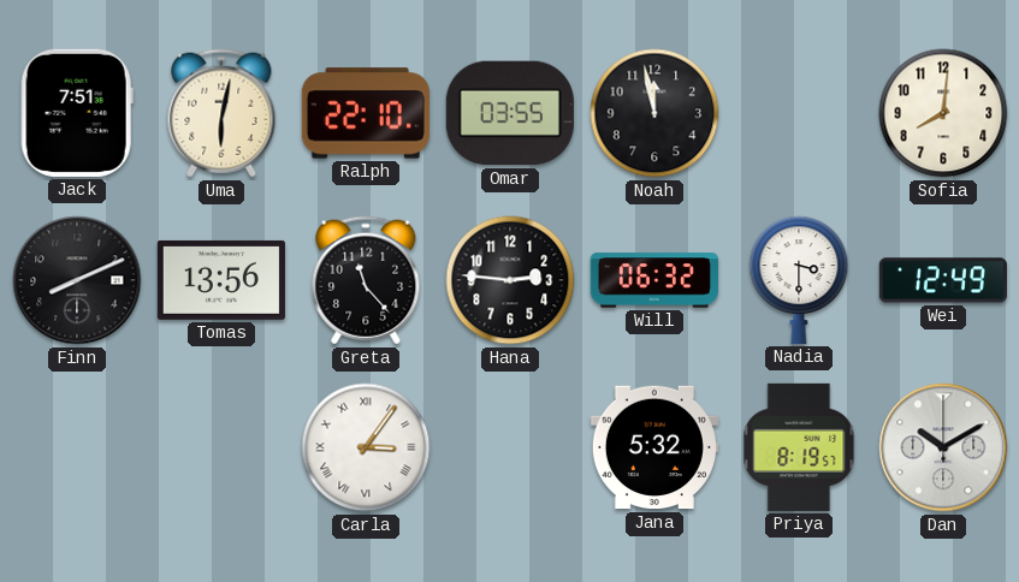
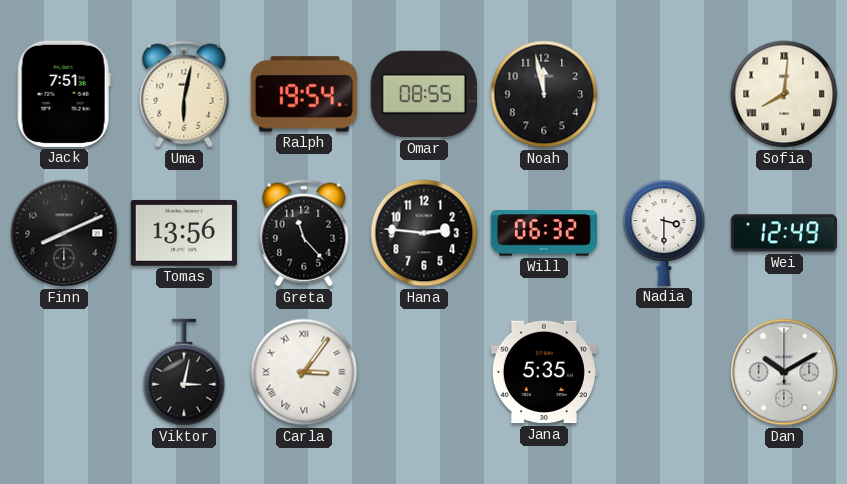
Ralph: 22:10 -> 19:54
Omar: 03:55 -> 08:55
Sofia numerals: Arabic -> Roman
Viktor: none -> 3:02
Jana: 5:32 -> 5:35
Priya: 8:19 -> none
